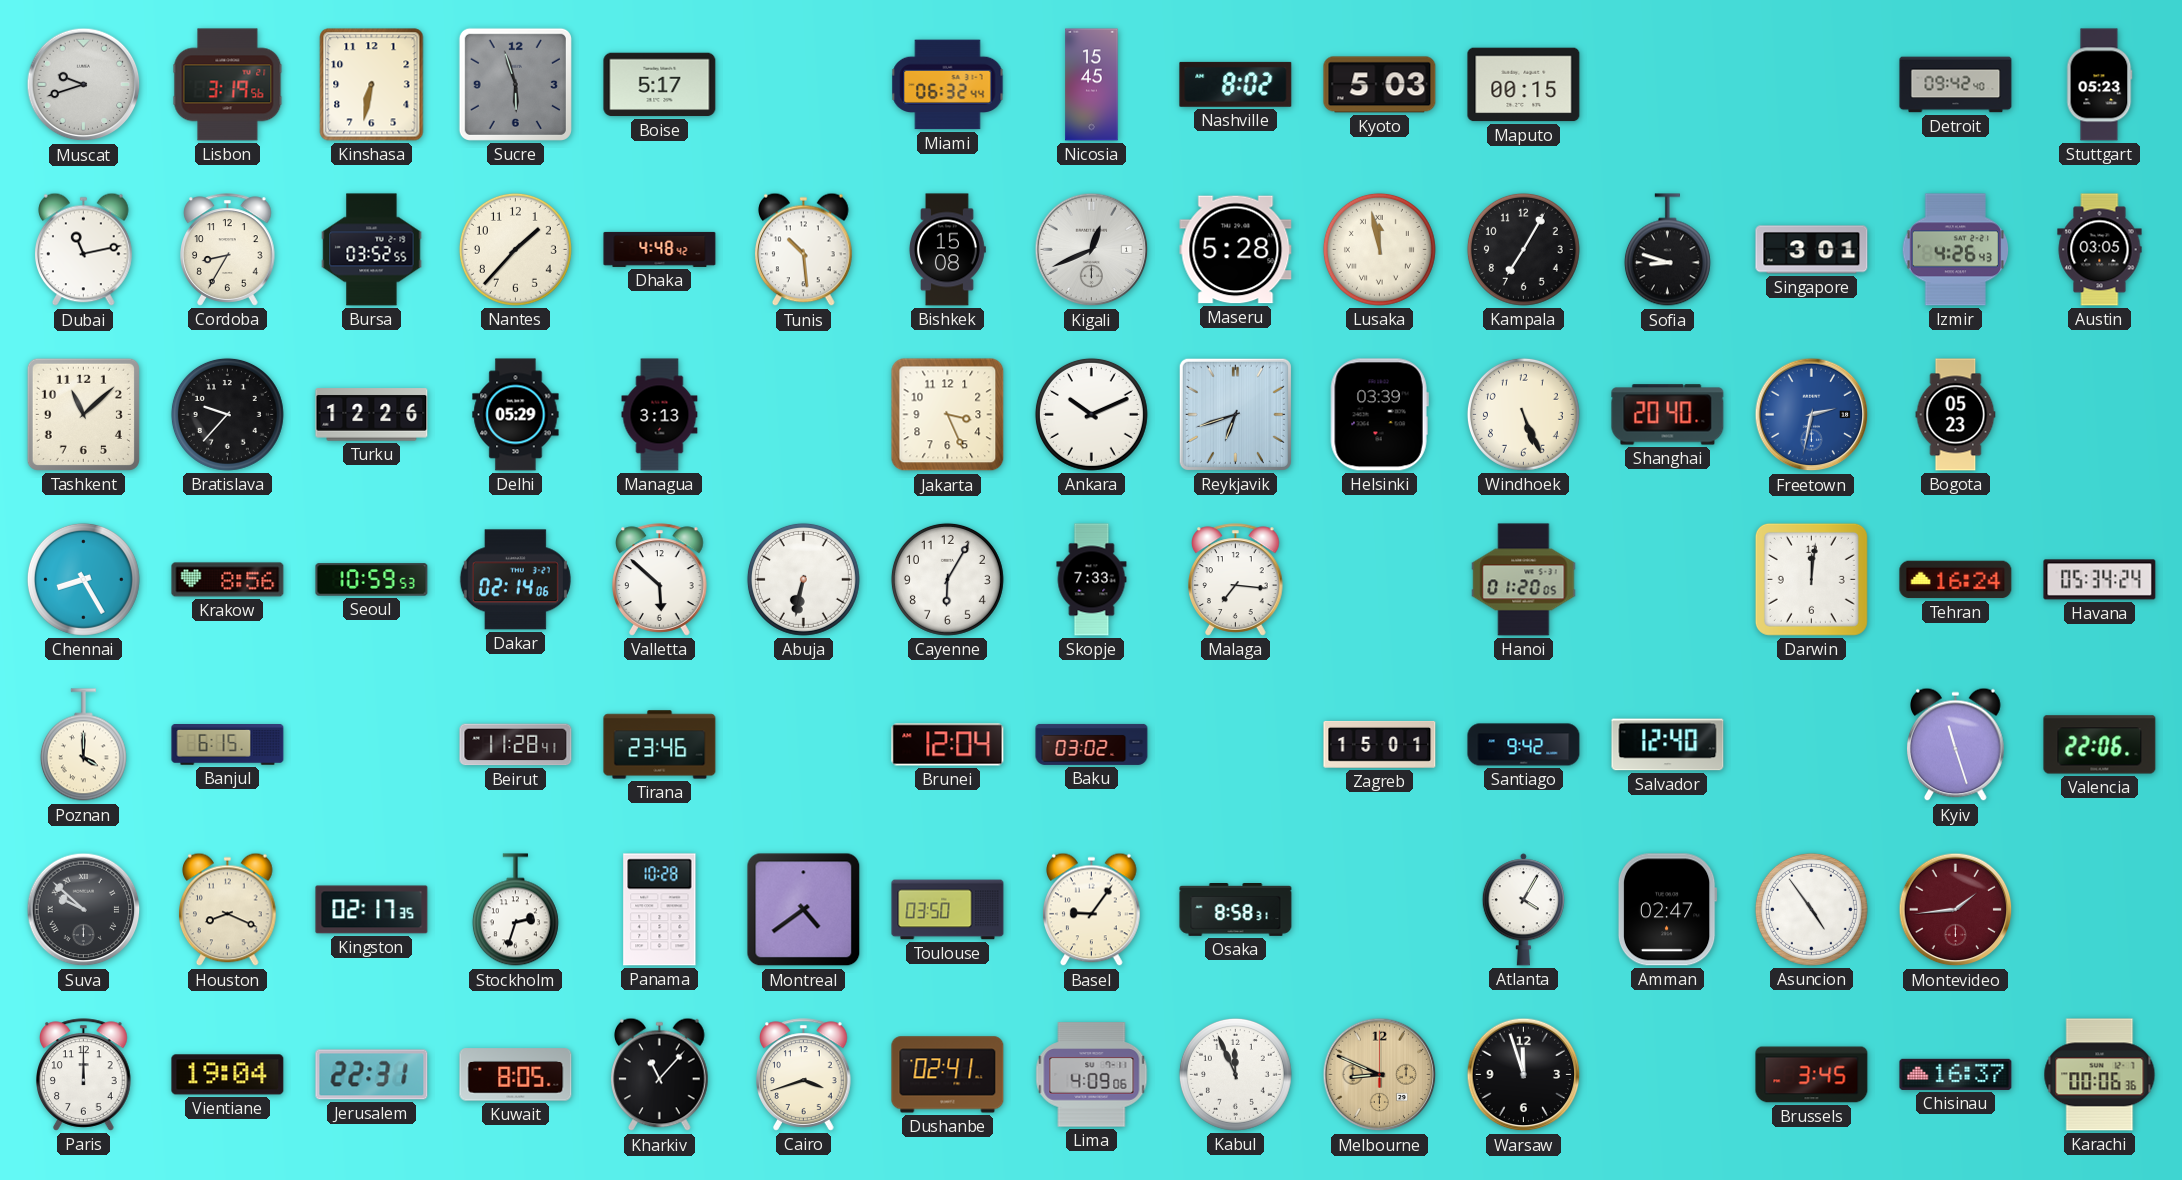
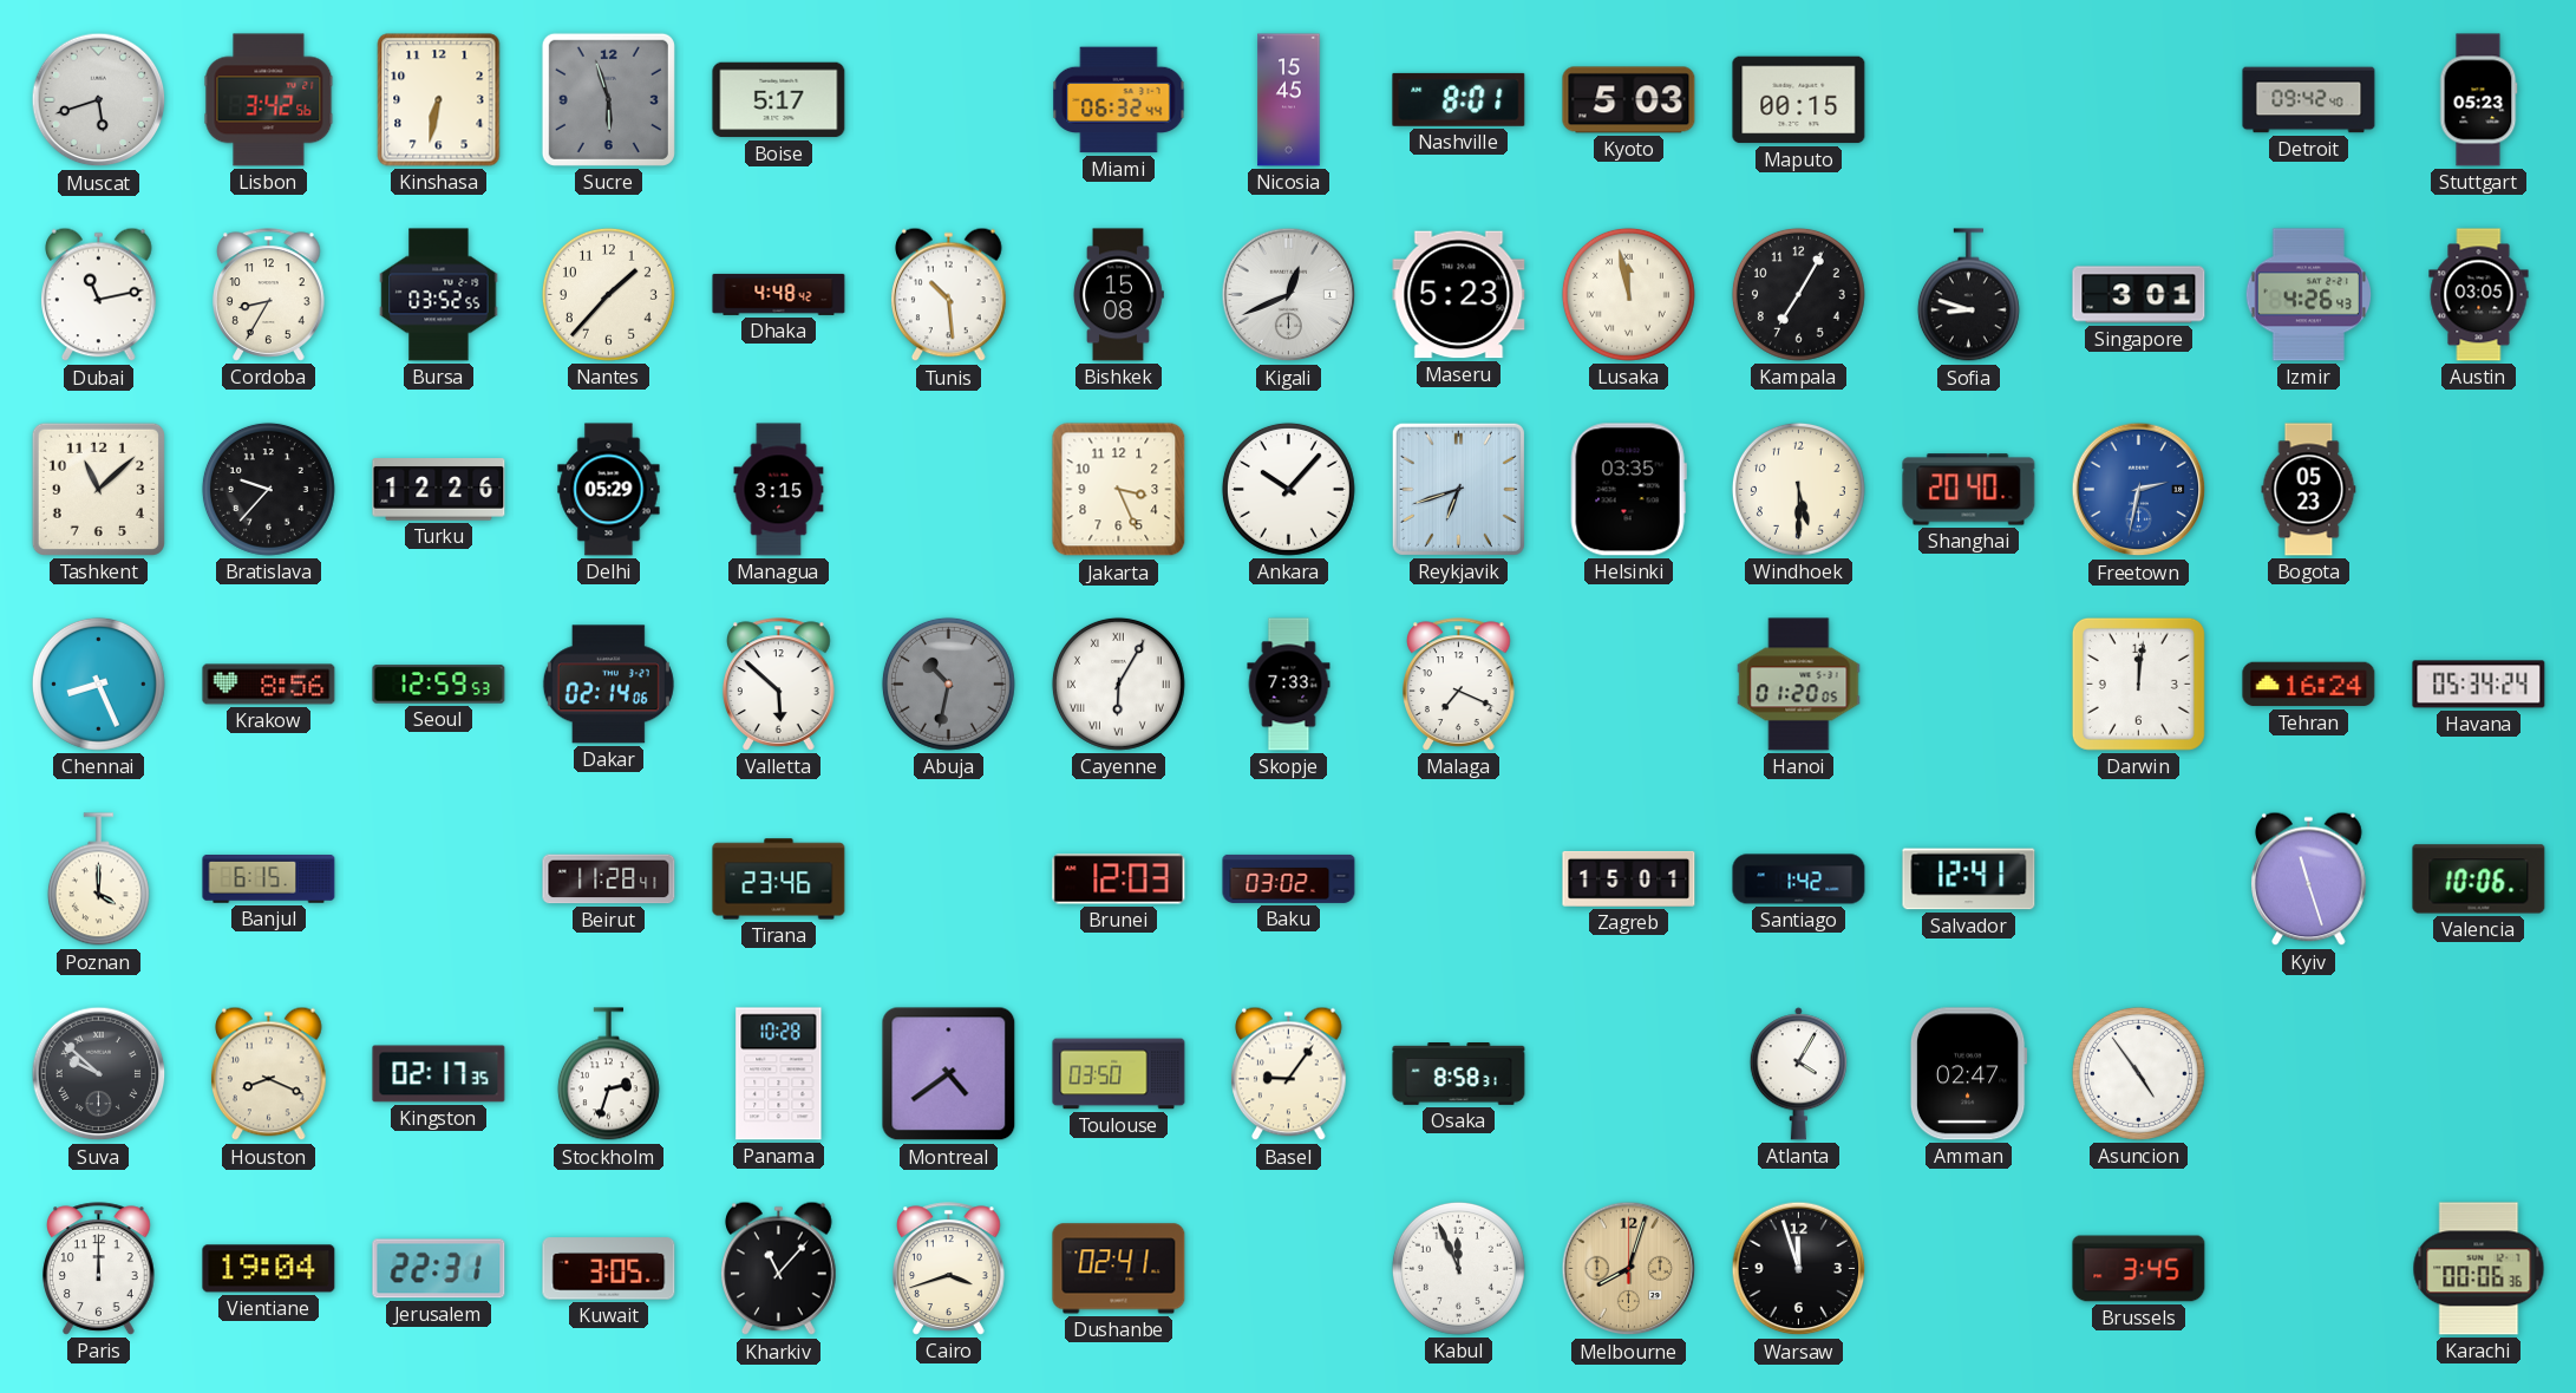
Muscat: 9:42 -> 5:42
Lisbon: 3:19 -> 3:42
Nashville: 8:02 -> 8:01
Maseru: 5:28 -> 5:23
Managua: 3:13 -> 3:15
Ankara: 10:11 -> 10:07
Helsinki: 03:39 -> 03:35
Windhoek: 5:26 -> 5:30
Chennai: 8:25 -> 8:26
Seoul: 10:59 -> 12:59
Abuja: 6:32 -> 10:32
Abuja dial: white -> grey
Cayenne numerals: Arabic -> Roman
Malaga: 7:16 -> 7:19
Brunei: 12:04 -> 12:03
Santiago: 9:42 -> 1:42
Salvador: 12:40 -> 12:41
Valencia: 22:06 -> 10:06
Montevideo: 1:44 -> none
Kuwait: 8:05 -> 3:05
Lima: 4:09 -> none
Melbourne: 8:49 -> 8:03
Chisinau: 16:37 -> none
